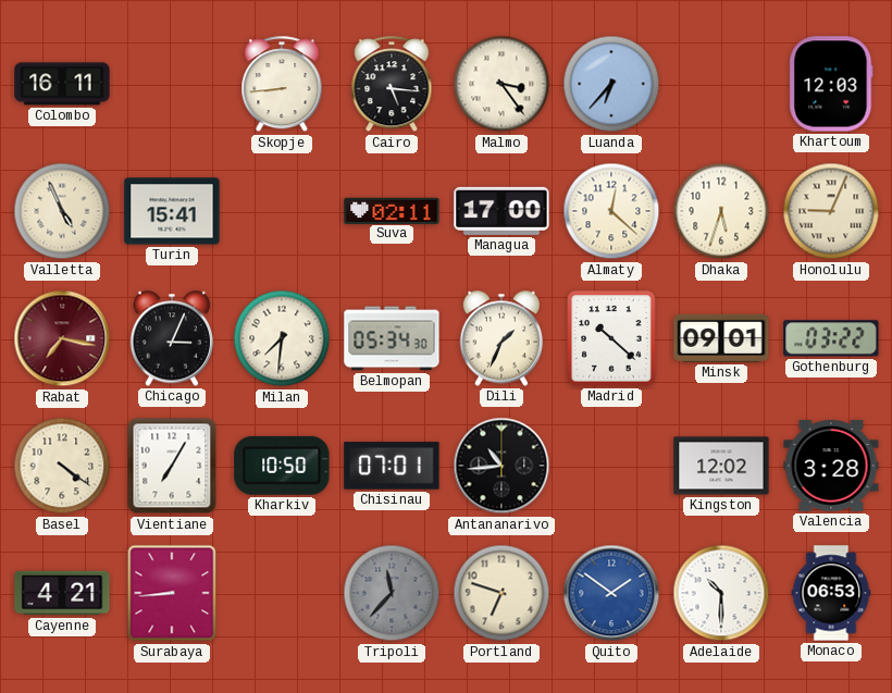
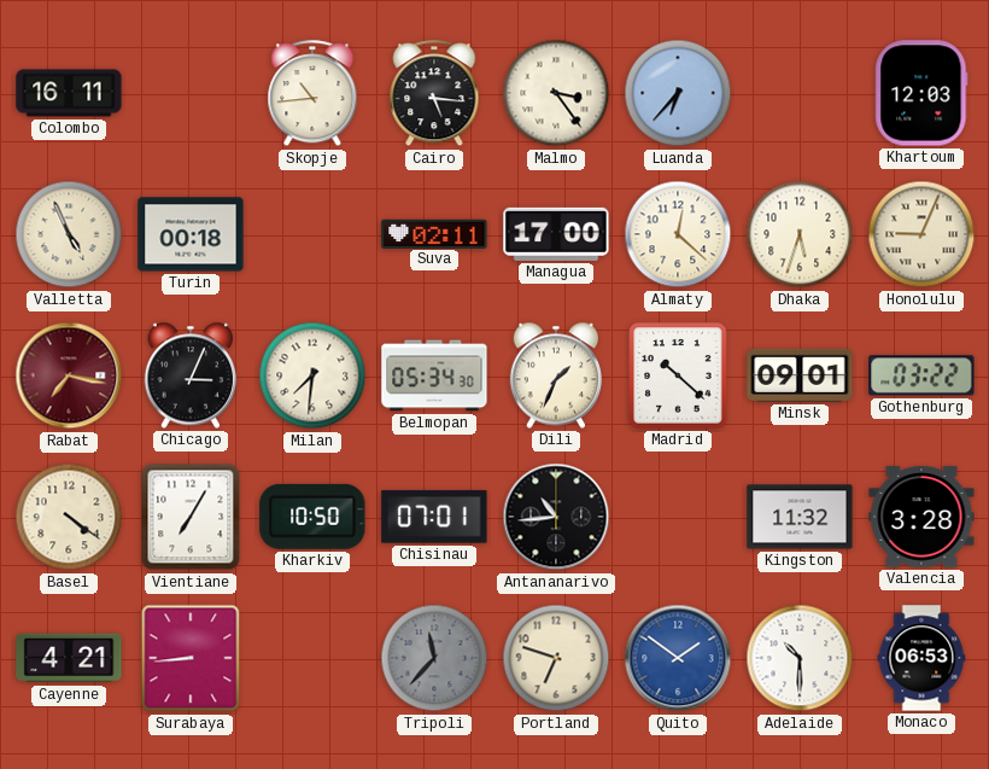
Skopje: 8:44 -> 10:44
Turin: 15:41 -> 00:18
Kingston: 12:02 -> 11:32
